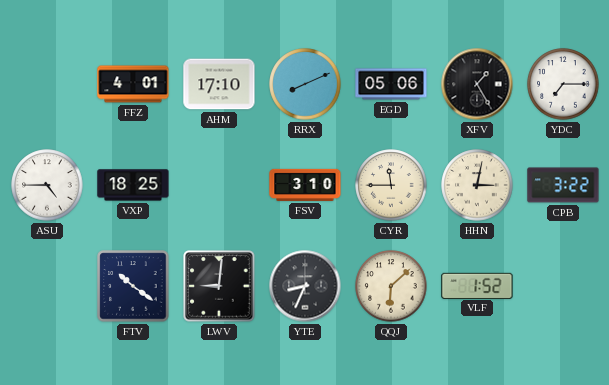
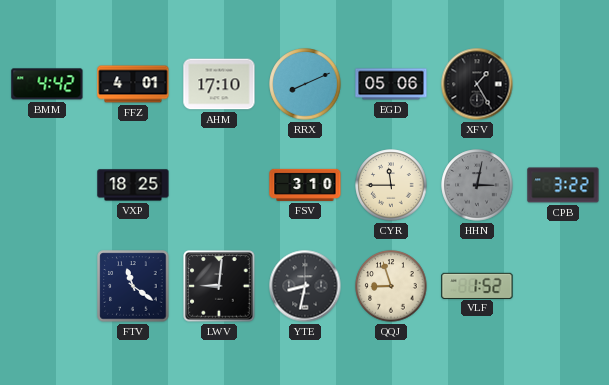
BMM: none -> 4:42
YDC: 7:15 -> none
ASU: 4:45 -> none
HHN dial: cream -> grey
FTV: 10:21 -> 11:21
YTE: 8:34 -> 8:32
QQJ: 6:08 -> 8:57
